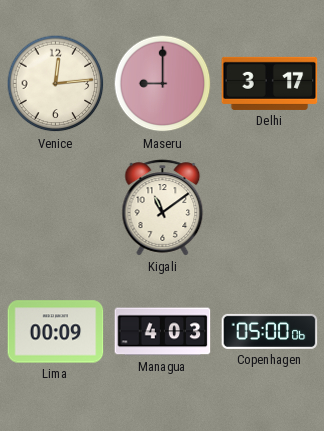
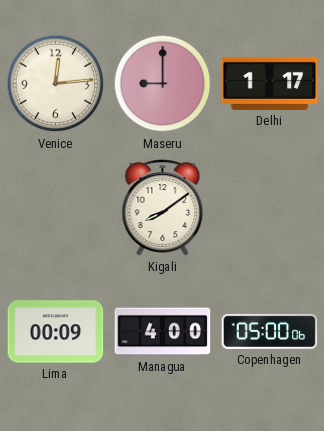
Delhi: 3:17 -> 1:17
Kigali: 11:09 -> 8:09
Managua: 4:03 -> 4:00
